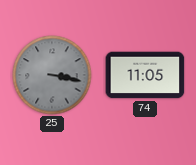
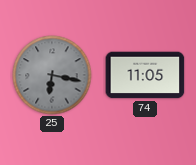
25: 3:17 -> 6:17
